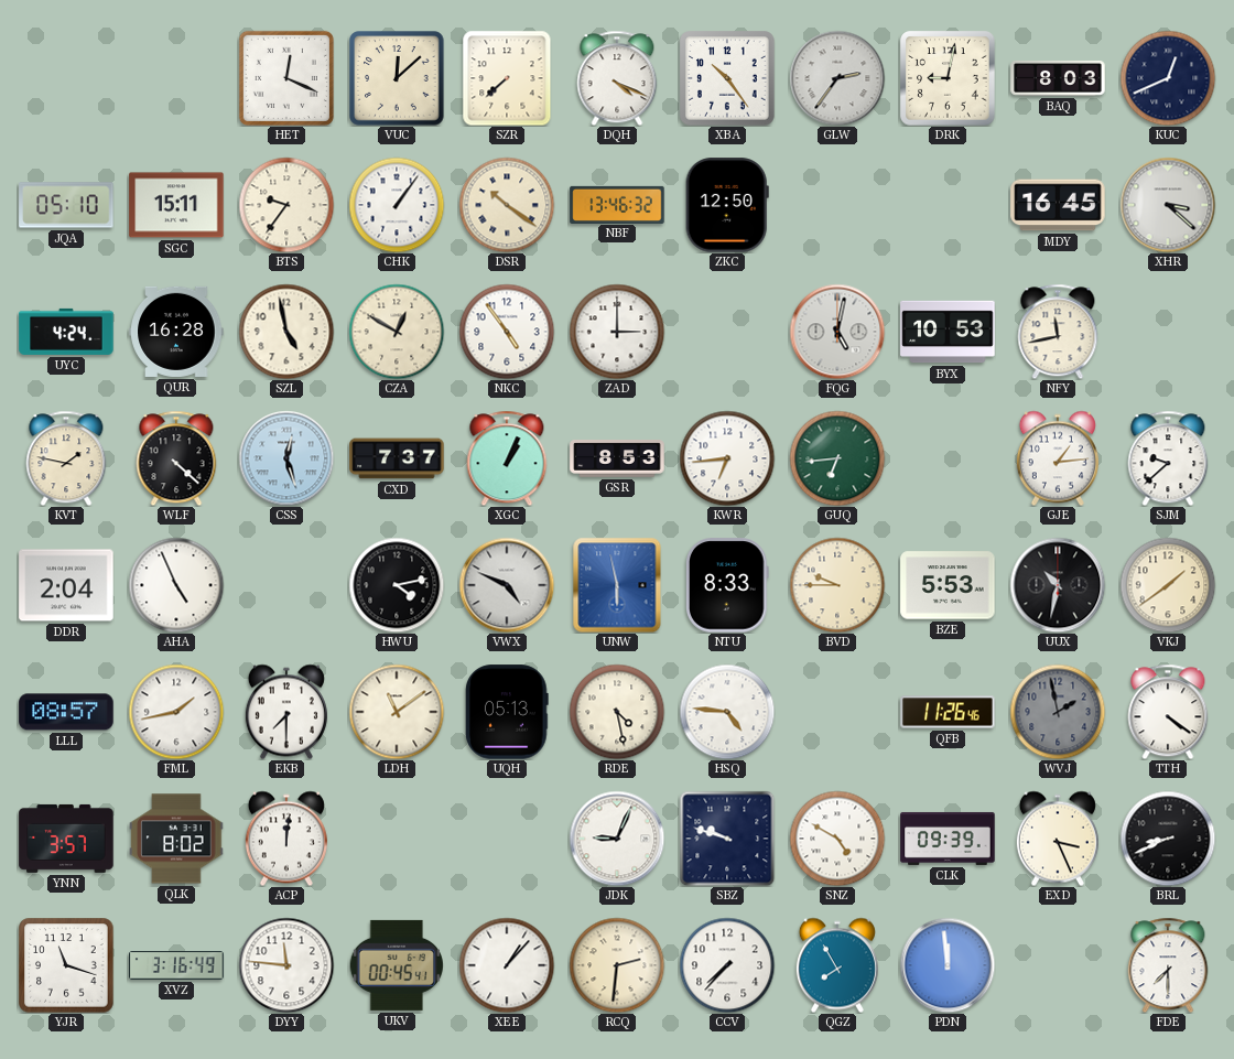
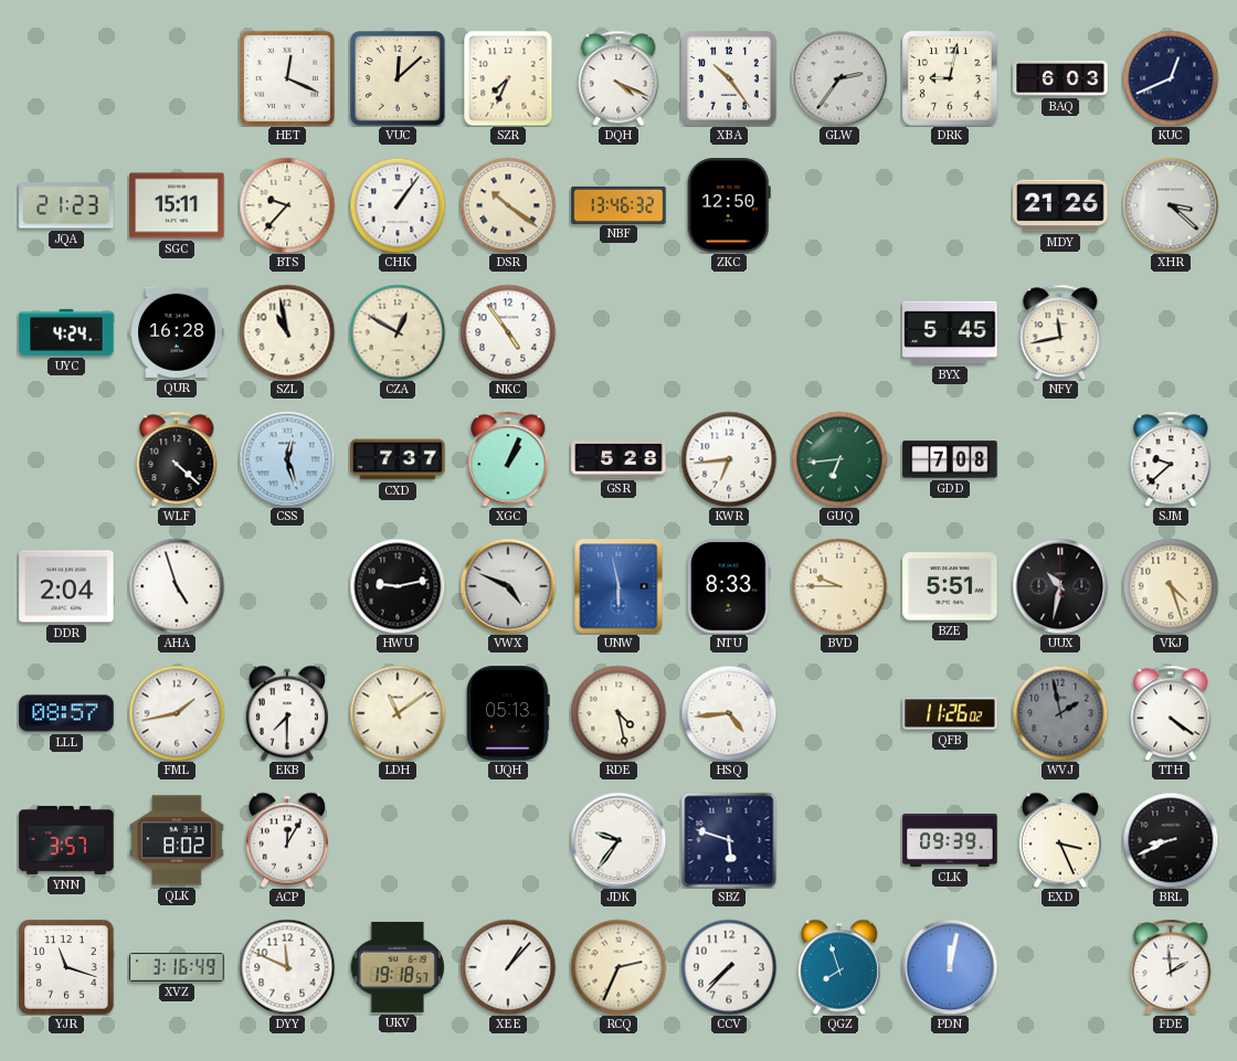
SZR: 7:38 -> 7:34
BAQ: 8:03 -> 6:03
JQA: 05:10 -> 21:23
BTS: 9:36 -> 9:37
MDY: 16:45 -> 21:26
SZL: 4:58 -> 10:58
ZAD: 3:00 -> none
FQG: 5:02 -> none
BYX: 10:53 -> 5:45
KVT: 1:47 -> none
GSR: 8:53 -> 5:28
GDD: none -> 7:08
GJE: 1:14 -> none
AHA: 4:56 -> 4:57
HWU: 4:13 -> 9:13
BZE: 5:53 -> 5:51
VKJ: 1:39 -> 4:27
HSQ: 4:46 -> 4:44
QFB: 11:26:46 -> 11:26:02
ACP: 12:01 -> 12:05
JDK: 9:04 -> 9:36
SBZ: 9:48 -> 5:48
SNZ: 4:50 -> none
DYY: 11:46 -> 11:49
UKV: 00:45 -> 19:18
RCQ: 2:31 -> 2:34
QGZ: 7:55 -> 7:57
PDN: 11:59 -> 12:02
FDE: 7:30 -> 1:59
